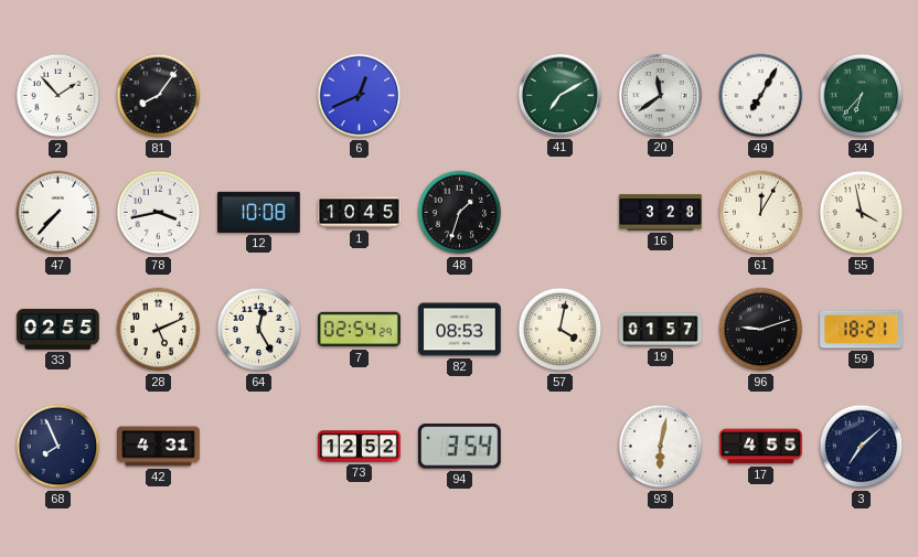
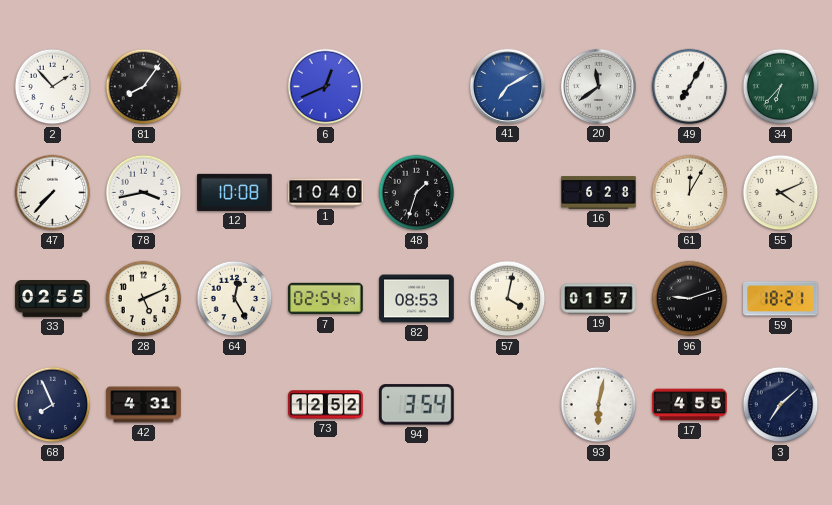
41 dial: green -> blue
1: 10:45 -> 10:40
16: 3:28 -> 6:28
55: 3:58 -> 4:11
